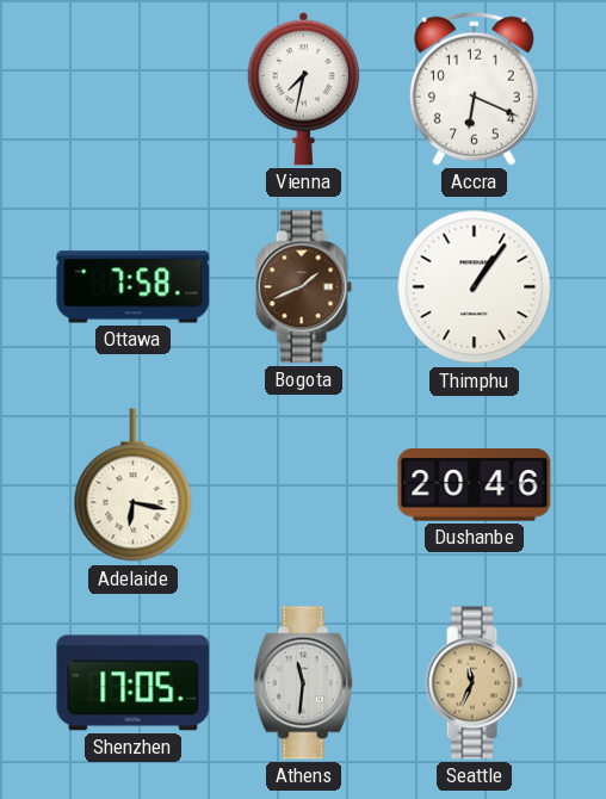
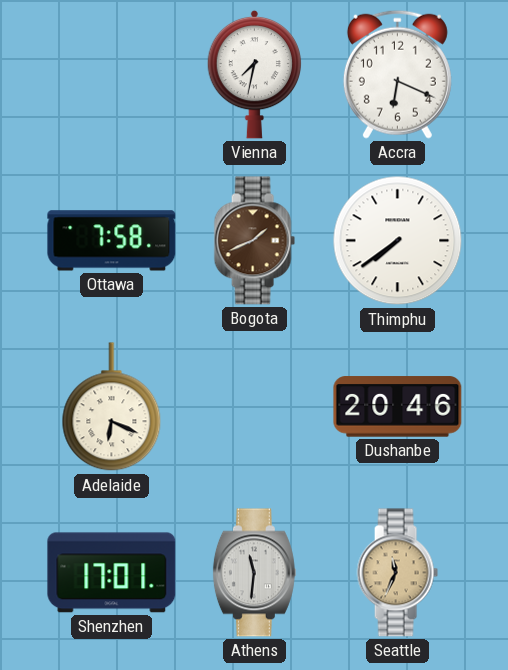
Thimphu: 1:06 -> 7:39
Adelaide: 6:17 -> 6:19
Shenzhen: 17:05 -> 17:01
